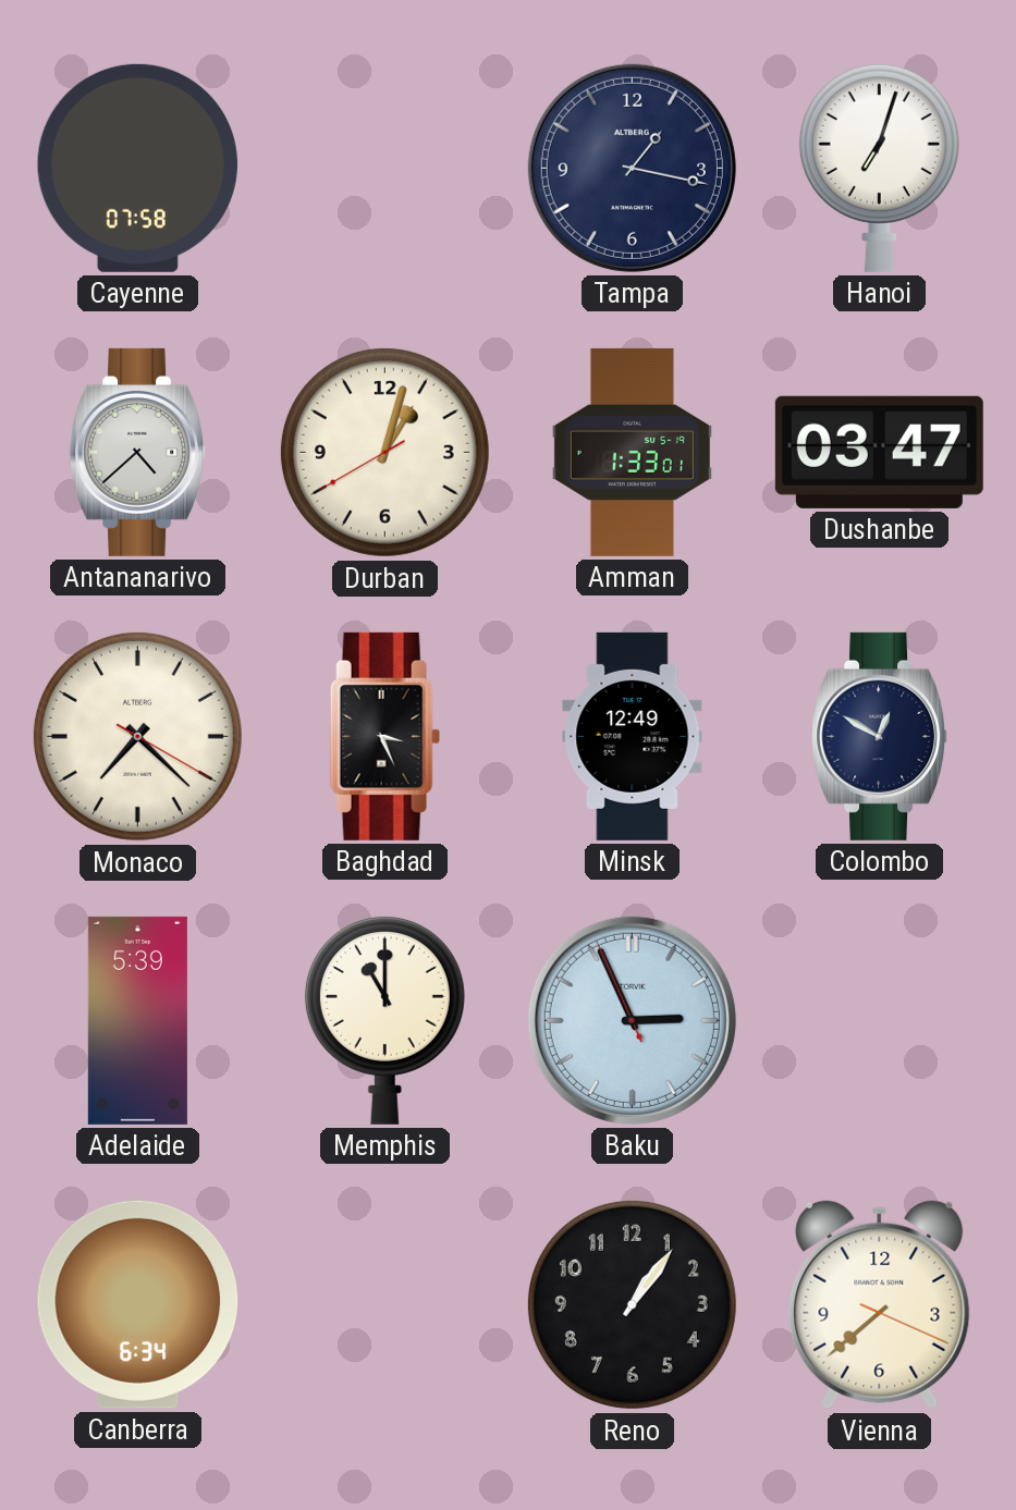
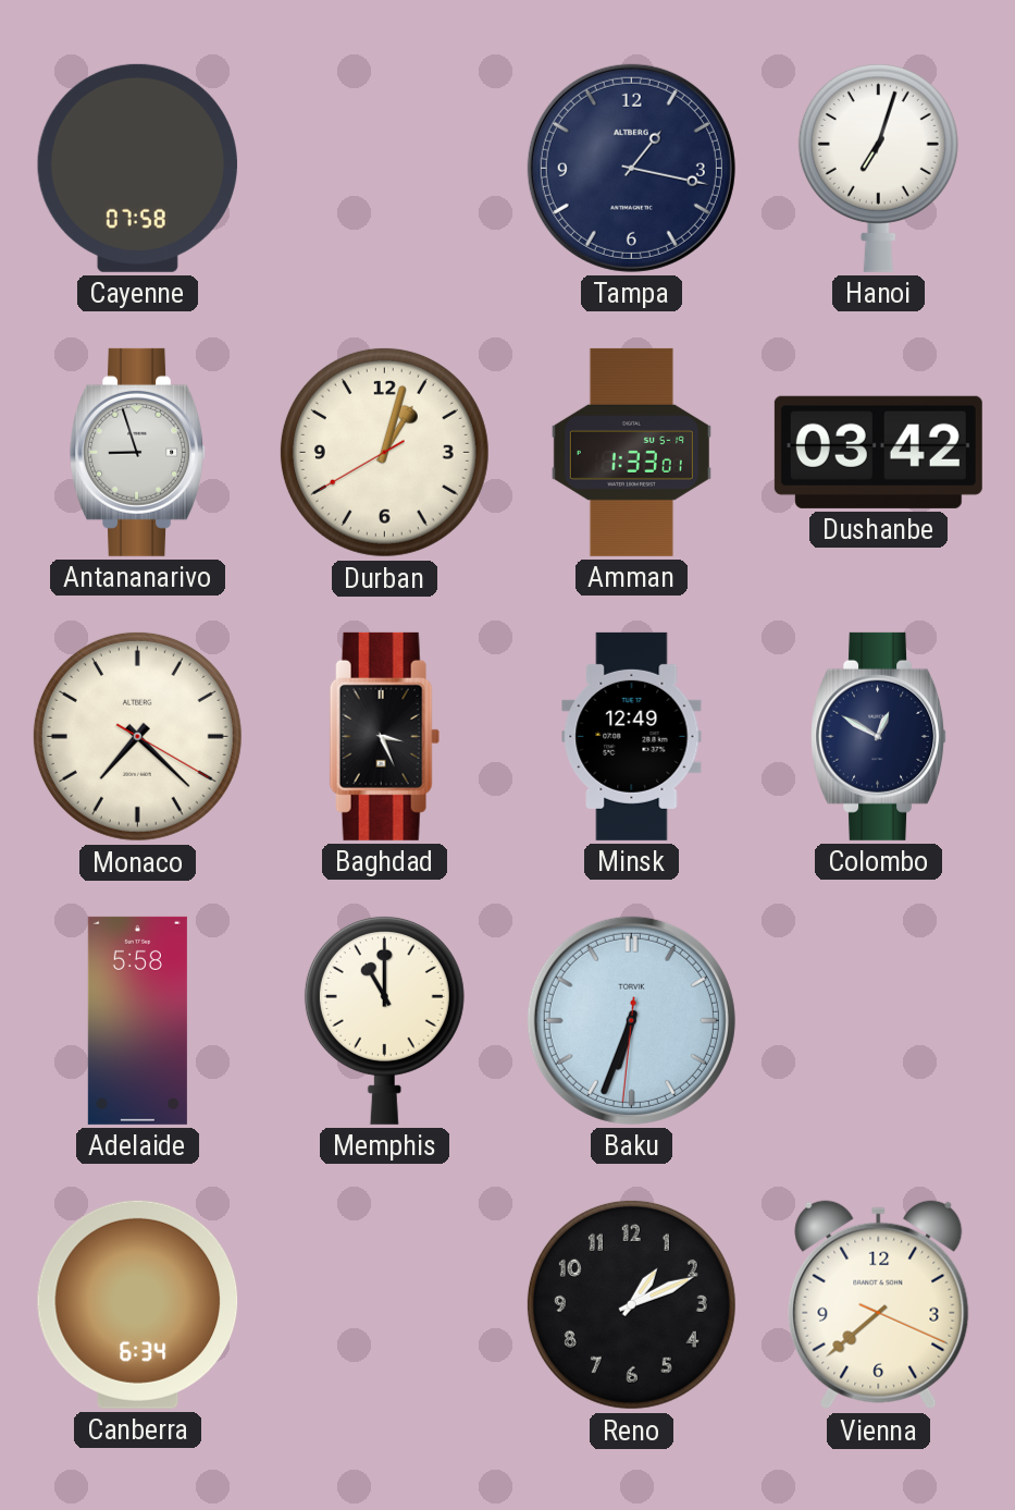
Antananarivo: 4:38 -> 8:57
Dushanbe: 03:47 -> 03:42
Adelaide: 5:39 -> 5:58
Baku: 2:55 -> 6:33
Reno: 1:06 -> 1:11
